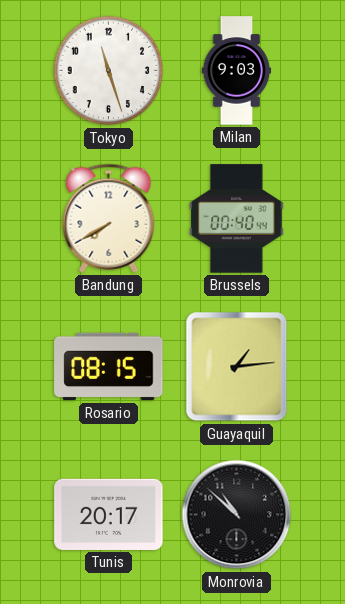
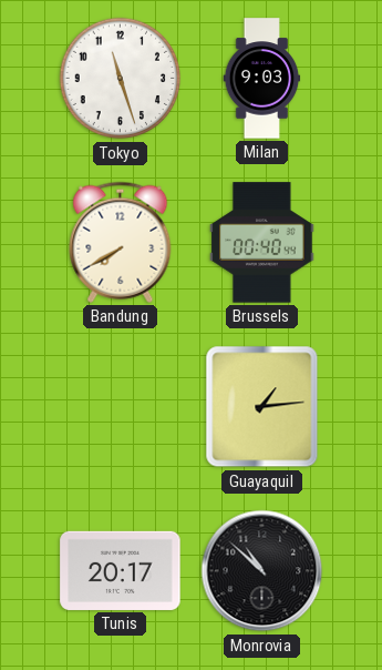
Rosario: 08:15 -> none
